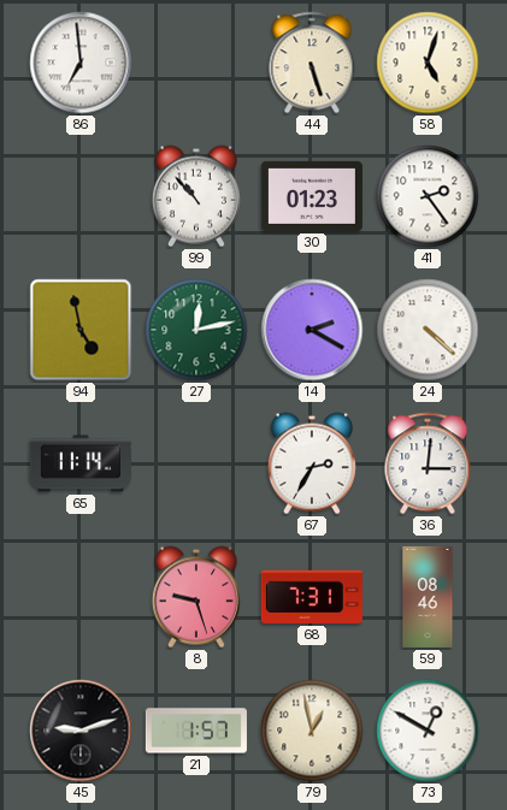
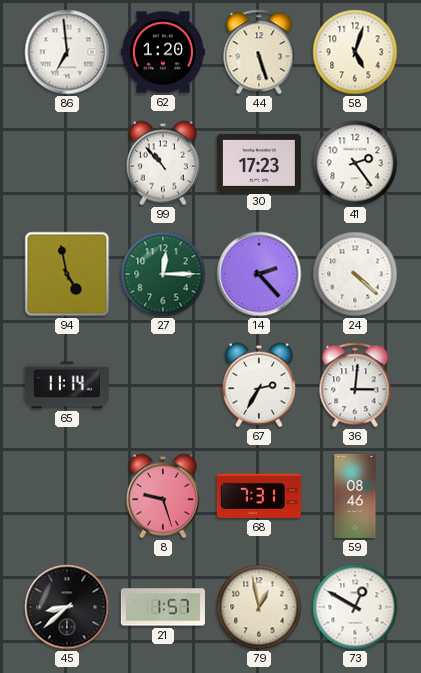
62: none -> 1:20
30: 01:23 -> 17:23
27: 12:13 -> 12:15
14: 2:20 -> 2:23
45: 9:12 -> 8:38
